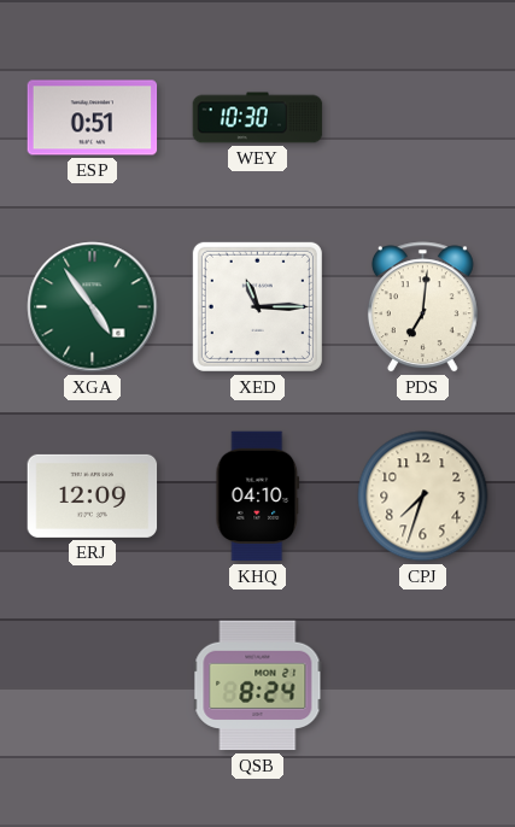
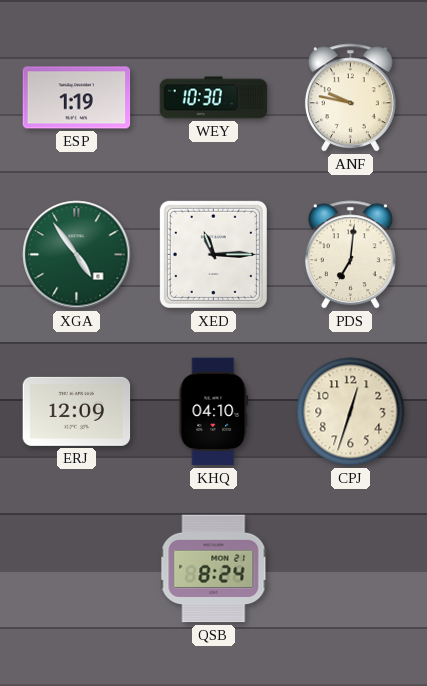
ESP: 0:51 -> 1:19
ANF: none -> 9:47
CPJ: 7:33 -> 12:33
